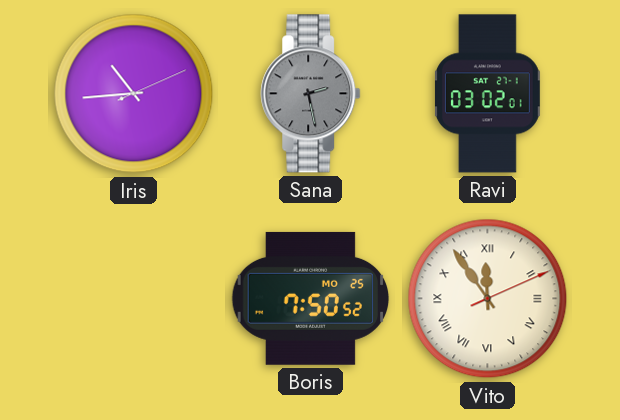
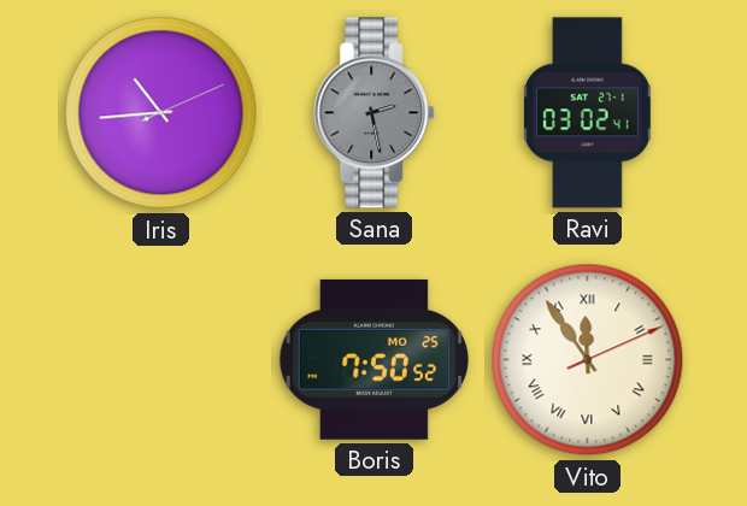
Ravi: 03:02:01 -> 03:02:41
